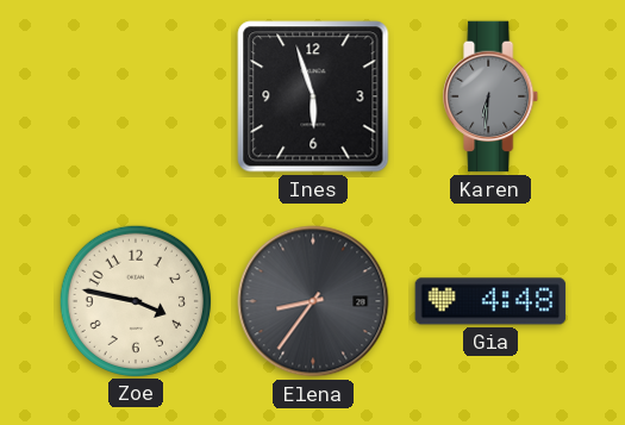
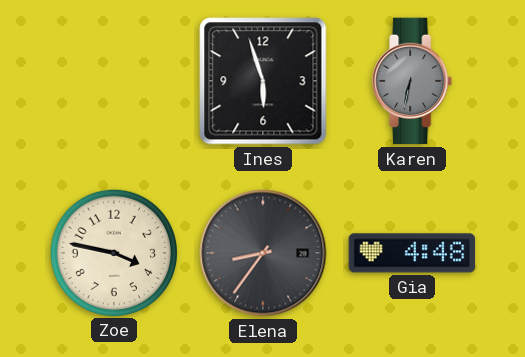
Karen: 6:31 -> 6:32
